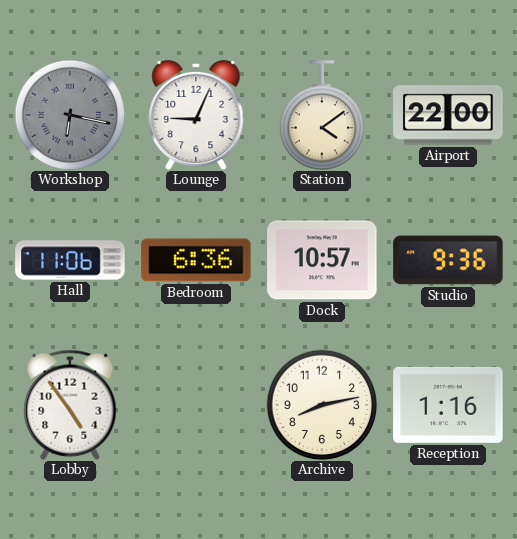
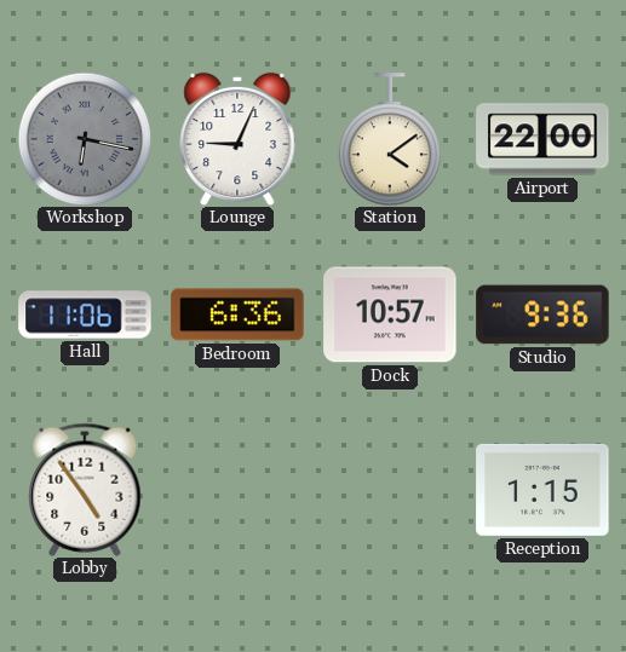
Archive: 8:13 -> none
Reception: 1:16 -> 1:15
